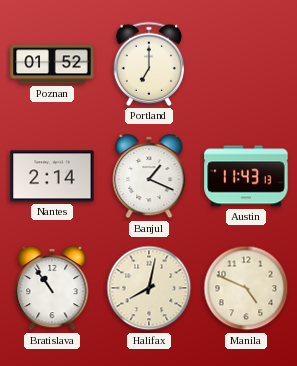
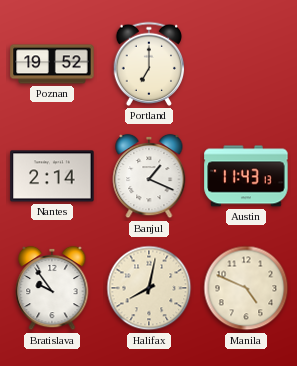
Poznan: 01:52 -> 19:52
Bratislava: 10:54 -> 9:54
